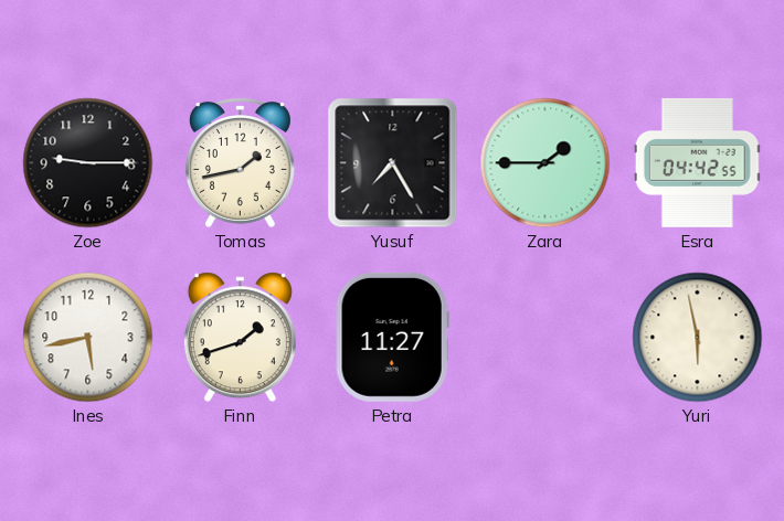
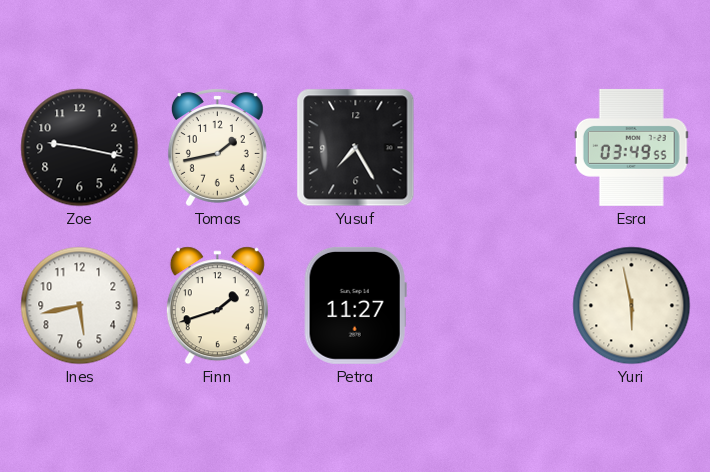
Zoe: 9:15 -> 9:17
Zara: 1:45 -> none
Esra: 04:42 -> 03:49
